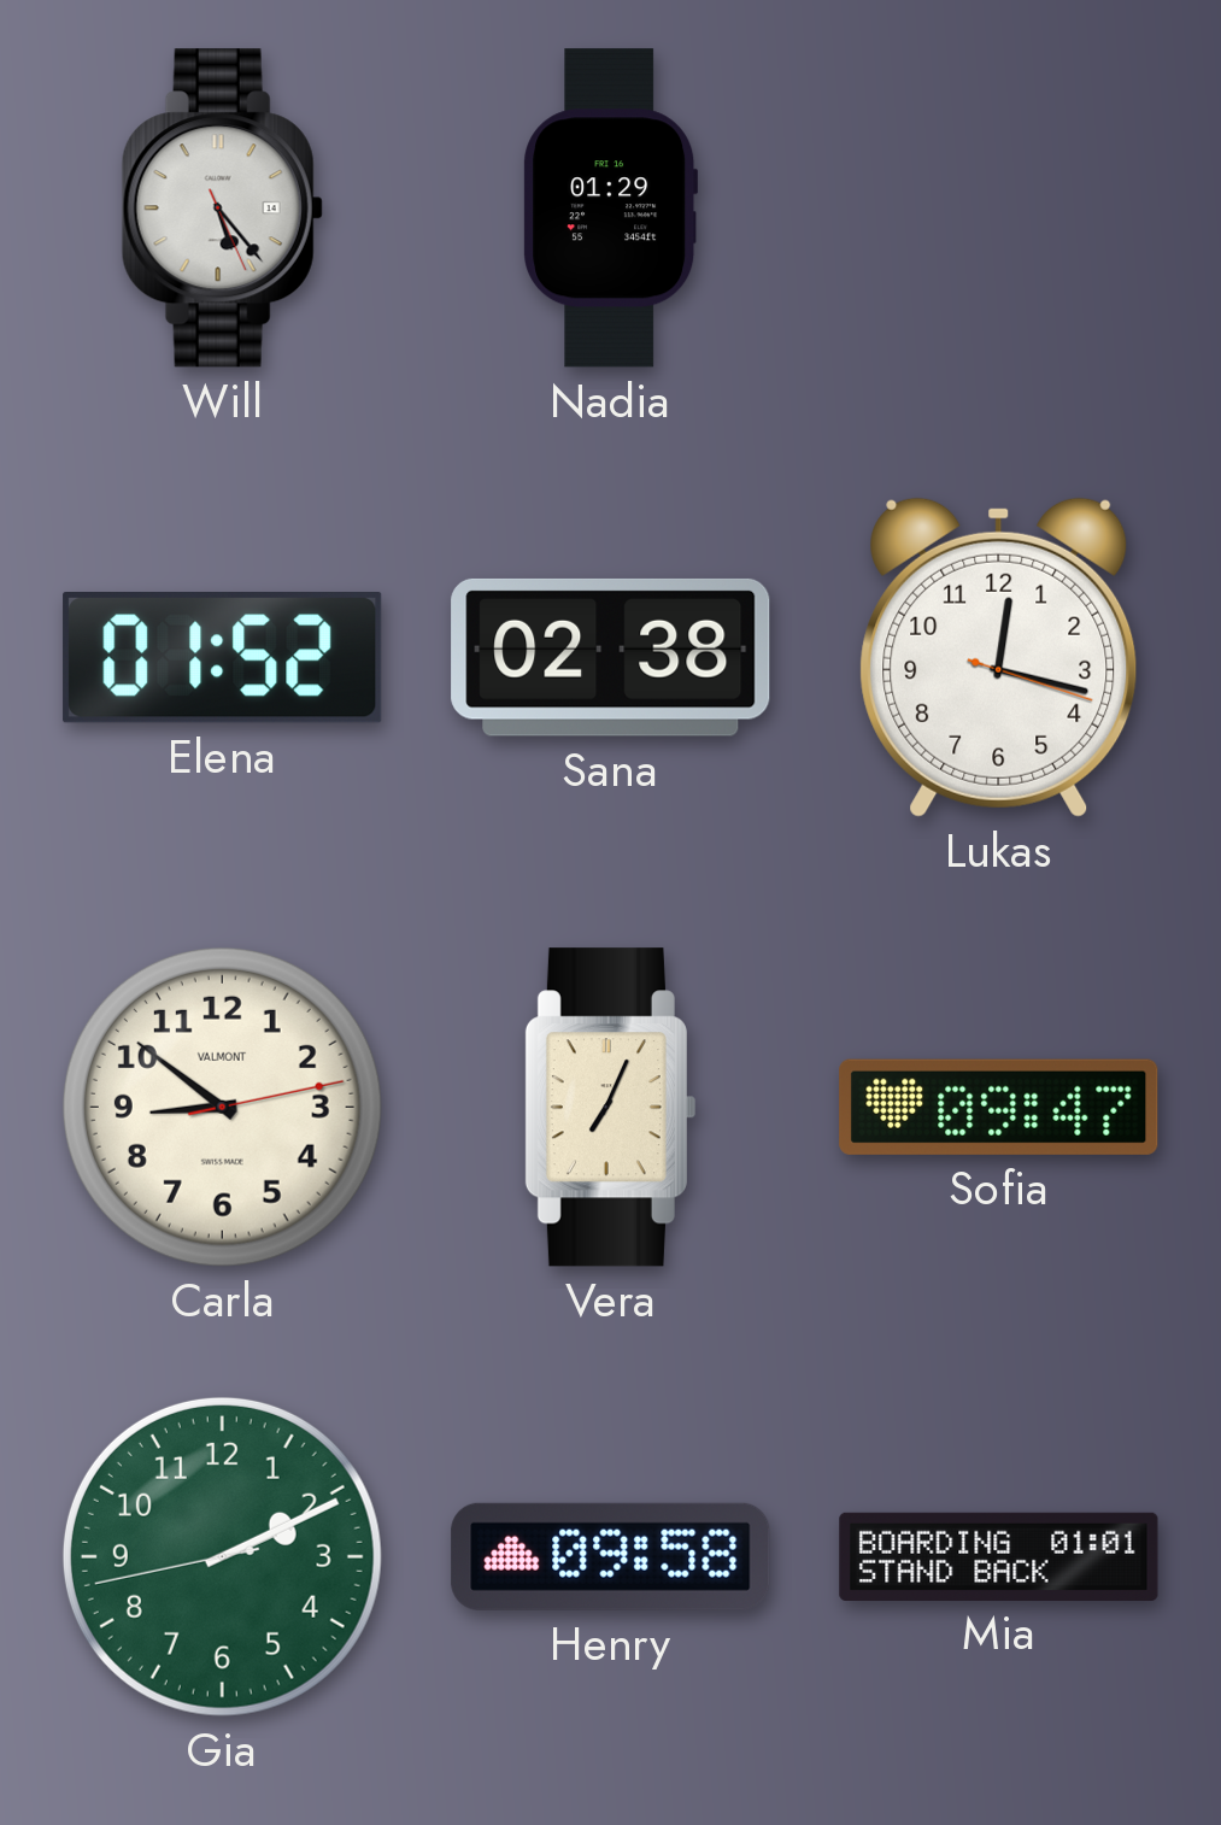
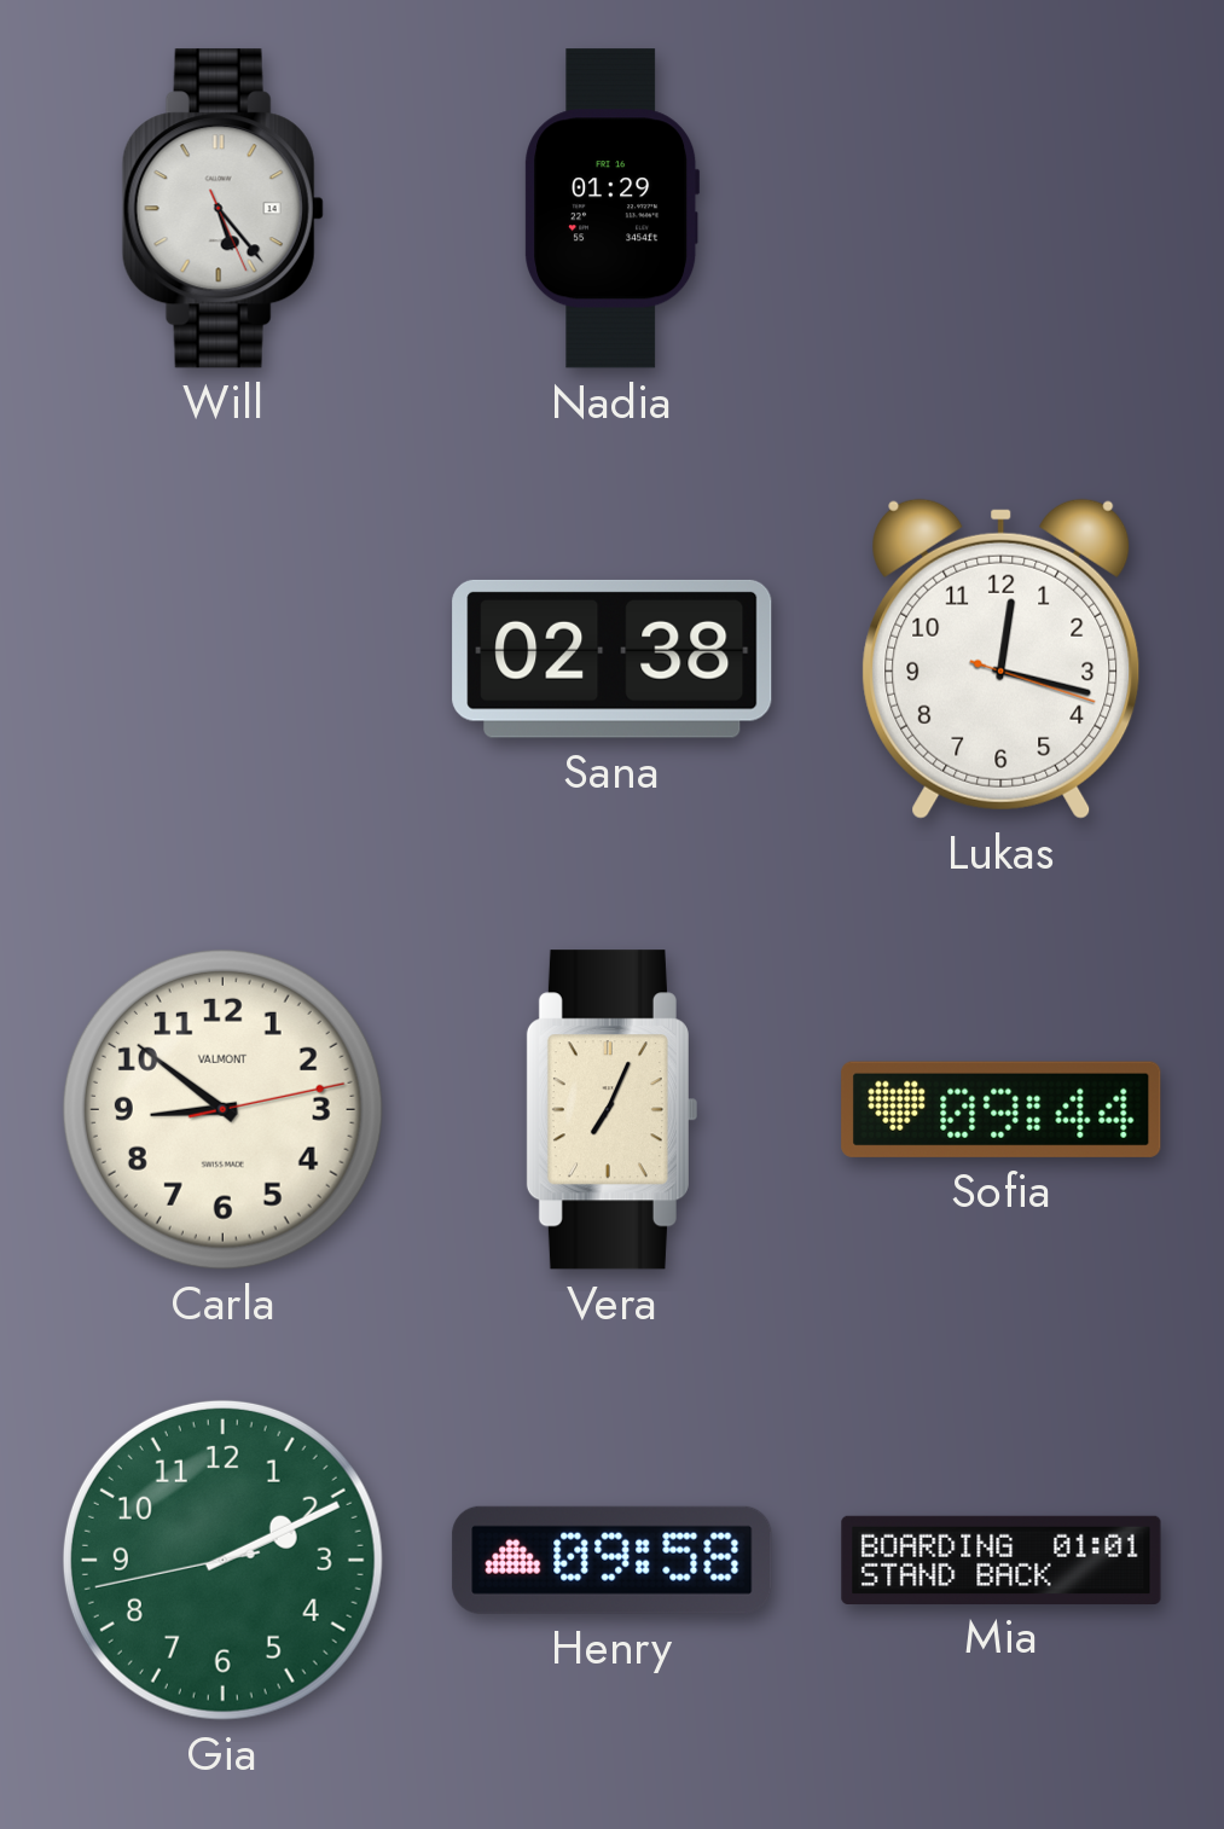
Elena: 01:52 -> none
Sofia: 09:47 -> 09:44
